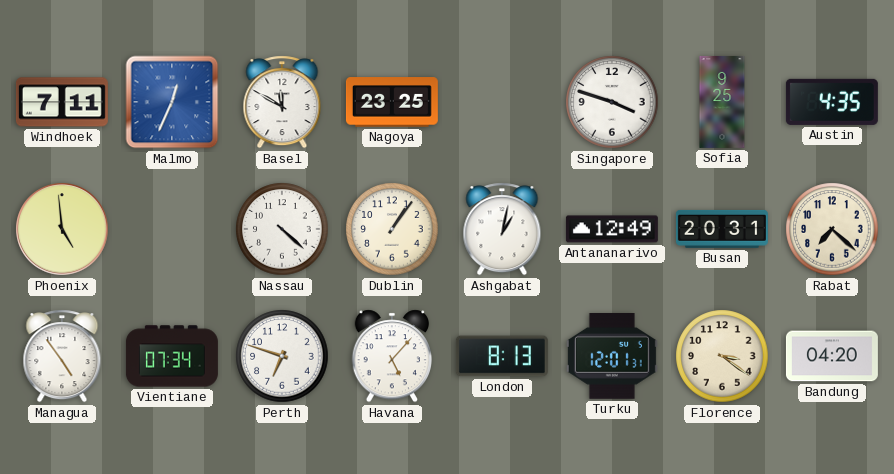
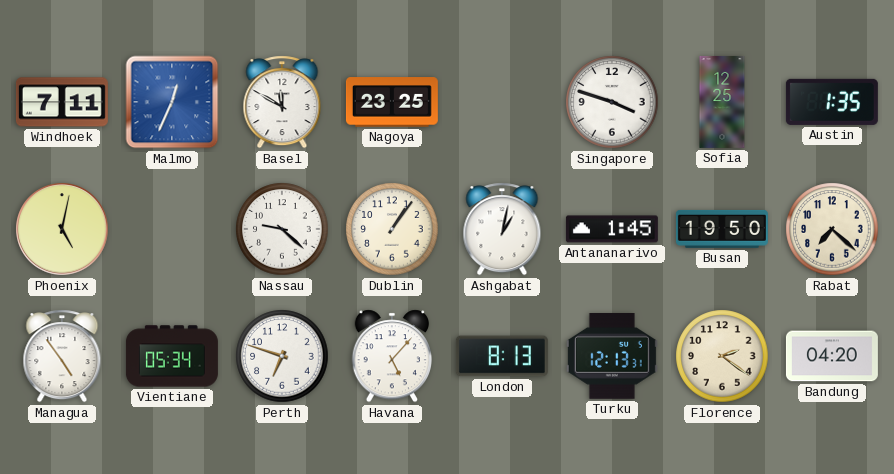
Sofia: 9:25 -> 12:25
Austin: 4:35 -> 1:35
Phoenix: 4:59 -> 5:02
Nassau: 4:22 -> 9:22
Antananarivo: 12:49 -> 1:45
Busan: 20:31 -> 19:50
Vientiane: 07:34 -> 05:34
Turku: 12:01 -> 12:13
Florence: 3:21 -> 2:21
